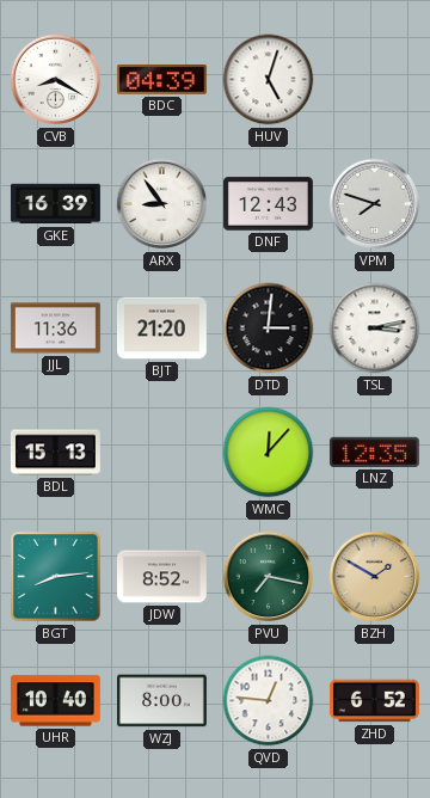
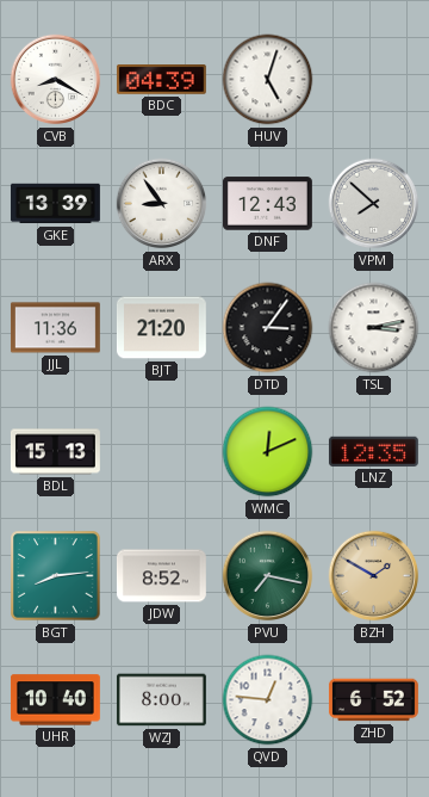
GKE: 16:39 -> 13:39
VPM: 7:48 -> 7:52
DTD: 3:01 -> 3:06
WMC: 12:07 -> 12:11
